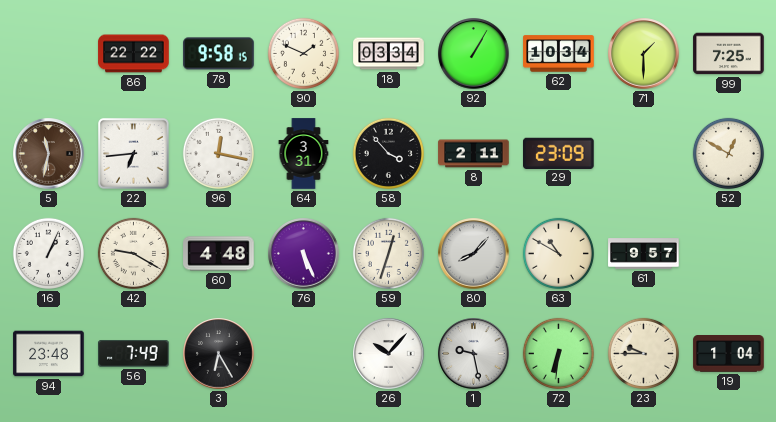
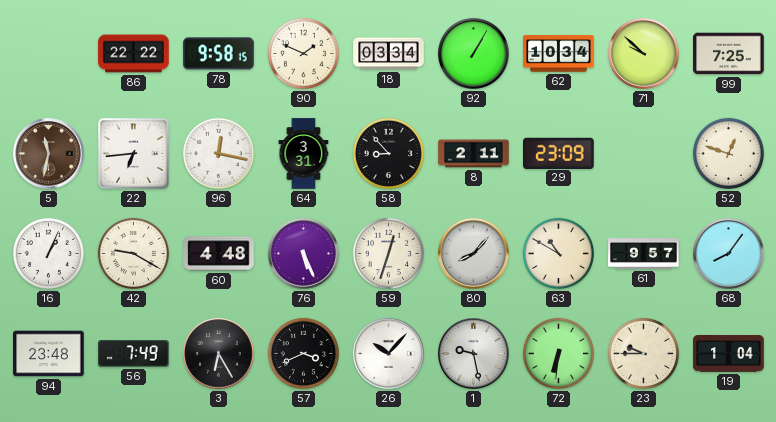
71: 1:30 -> 9:52
58: 3:53 -> 8:53
52: 12:50 -> 12:48
68: none -> 8:06
57: none -> 3:41
